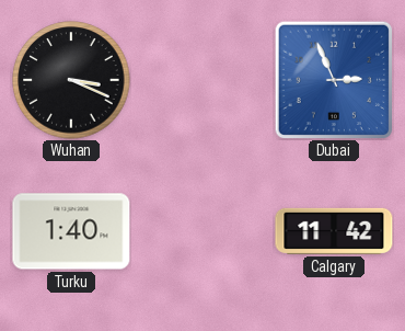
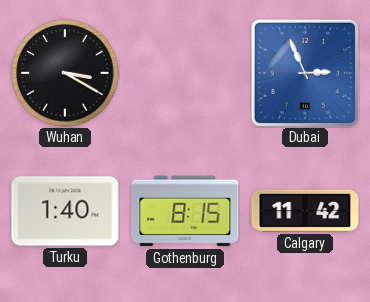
Wuhan: 3:19 -> 3:20
Gothenburg: none -> 8:15
